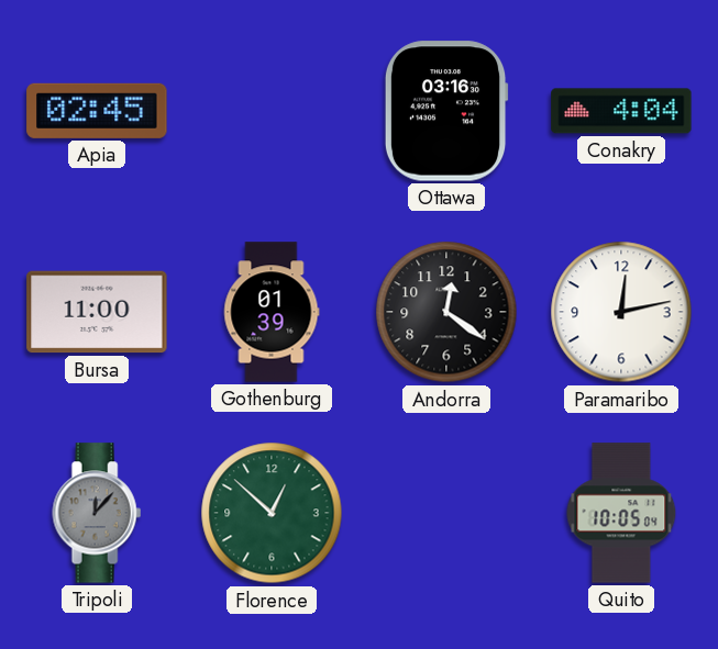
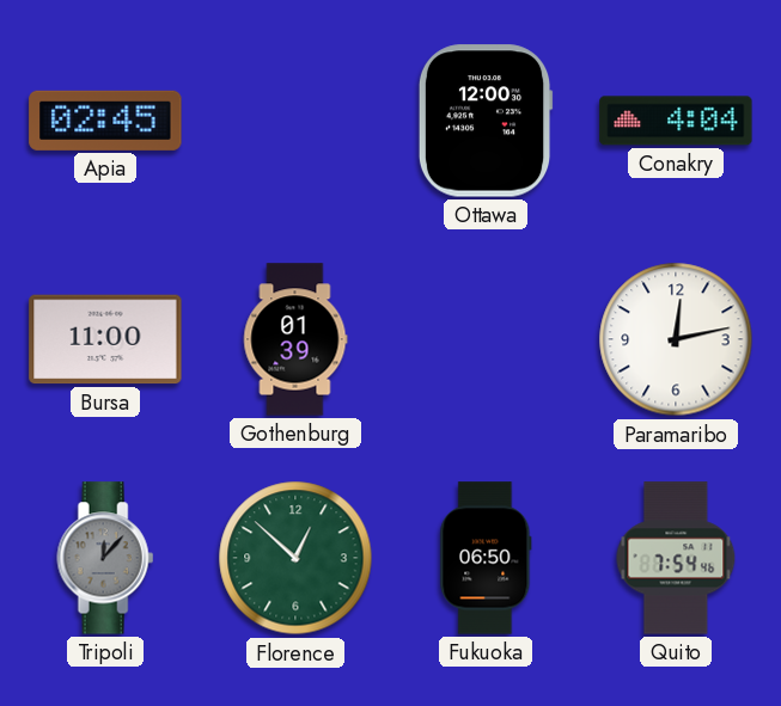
Ottawa: 03:16 -> 12:00
Andorra: 12:21 -> none
Fukuoka: none -> 06:50
Quito: 10:05 -> 7:54
